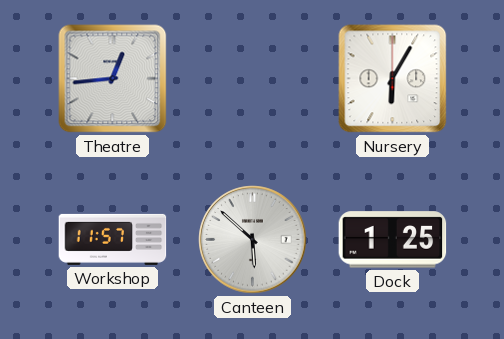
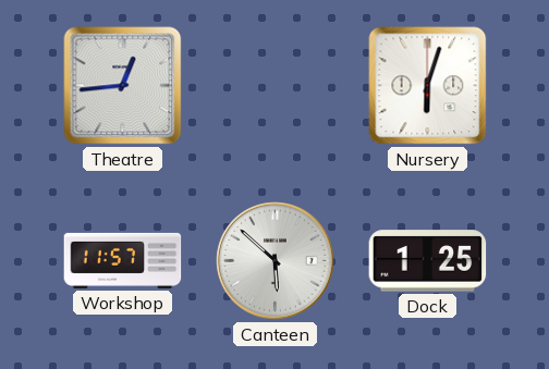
Nursery: 6:05 -> 6:03
